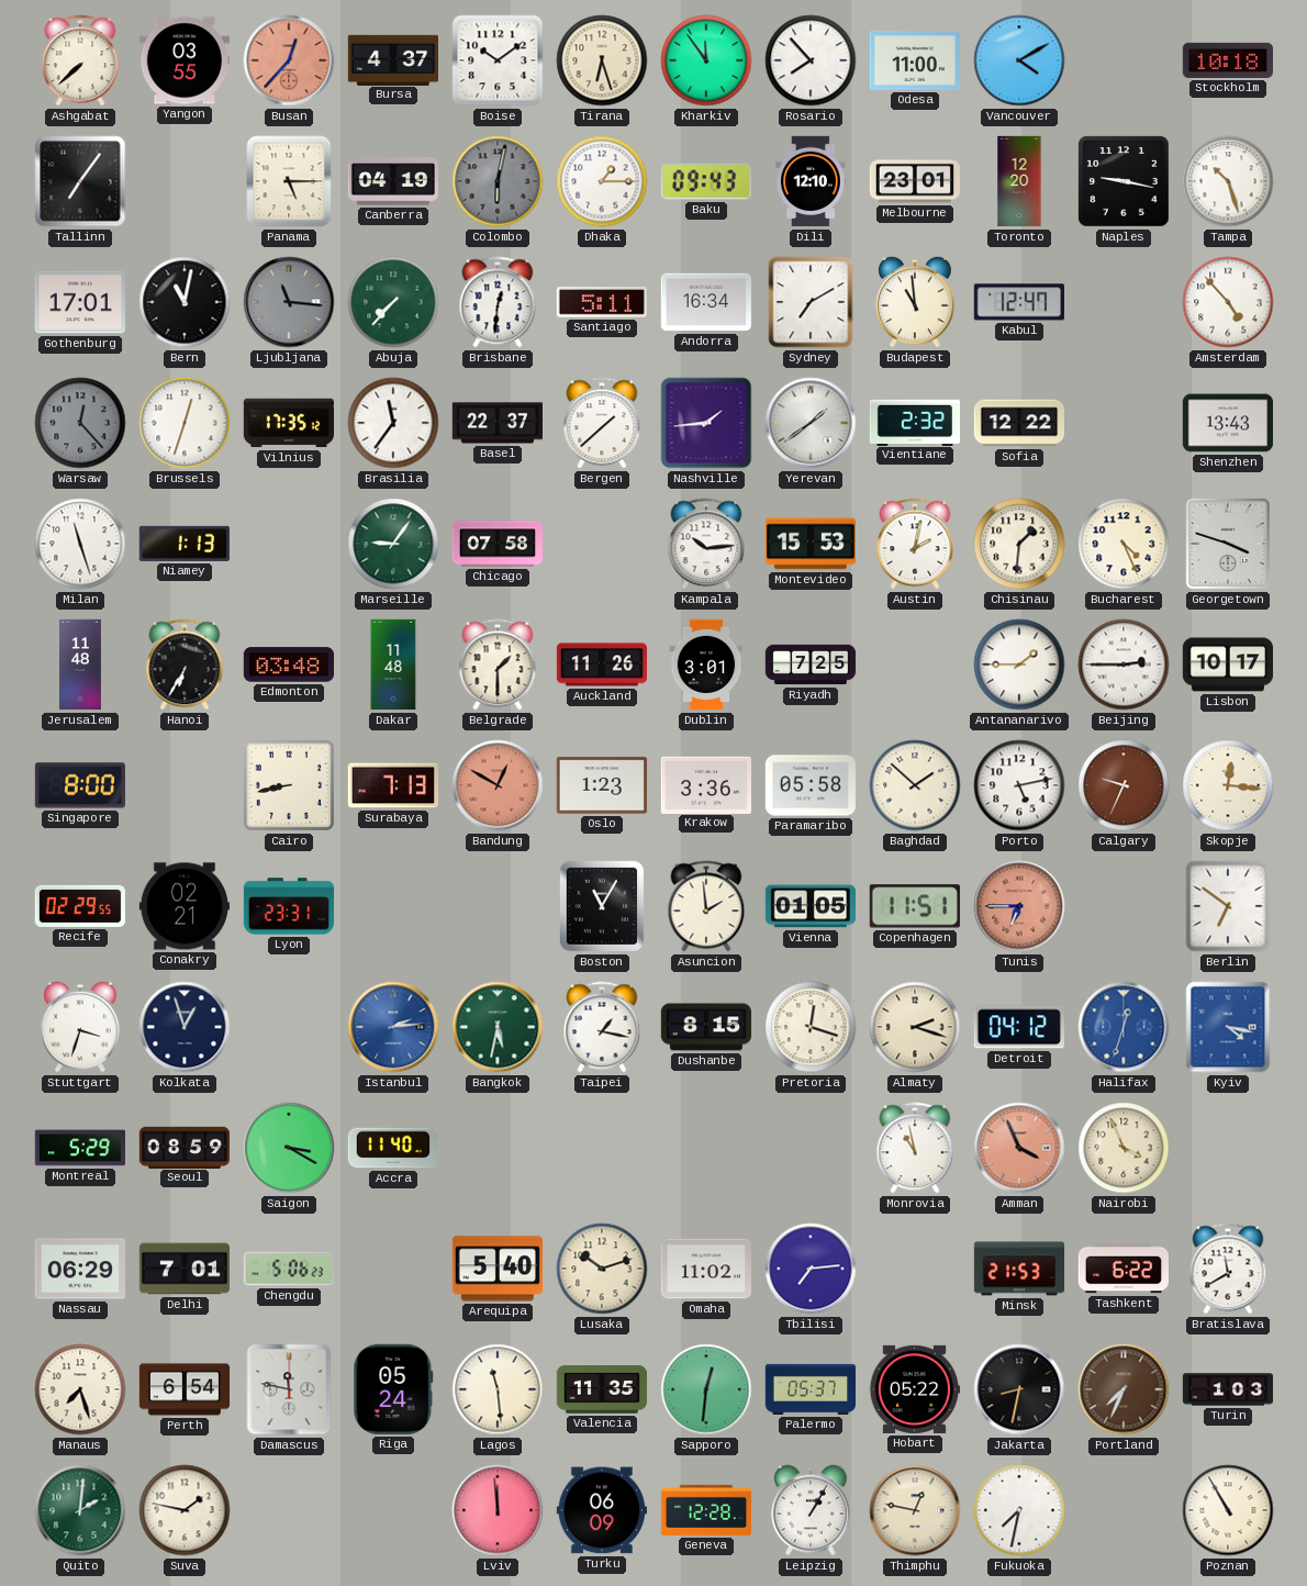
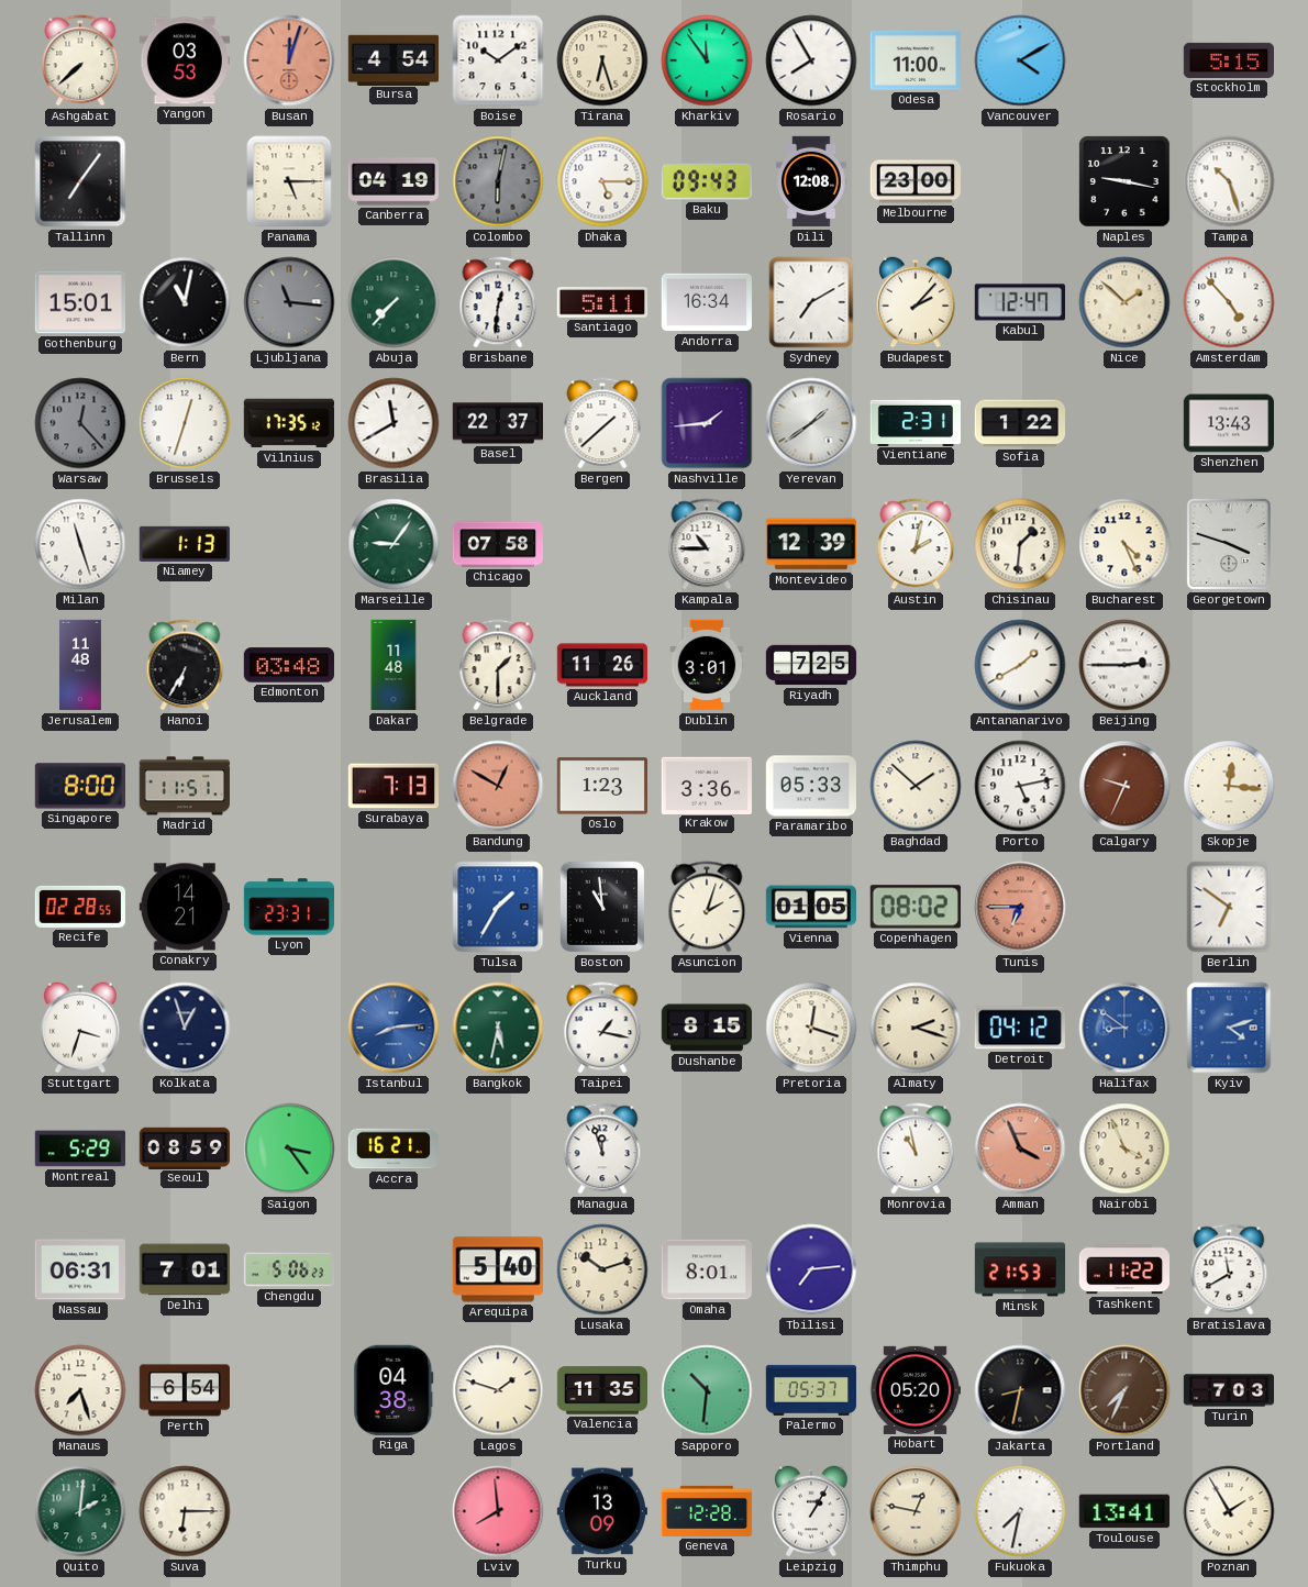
Yangon: 03:55 -> 03:53
Busan: 12:37 -> 12:03
Bursa: 4:37 -> 4:54
Rosario: 7:53 -> 7:55
Stockholm: 10:18 -> 5:15
Dhaka: 1:15 -> 5:15
Dili: 12:10 -> 12:08
Melbourne: 23:01 -> 23:00
Toronto: 12:20 -> none
Gothenburg: 17:01 -> 15:01
Budapest: 10:59 -> 2:07
Nice: none -> 1:52
Brasilia: 11:36 -> 11:40
Vientiane: 2:32 -> 2:31
Sofia: 12:22 -> 1:22
Kampala: 10:14 -> 10:45
Montevideo: 15:53 -> 12:39
Antananarivo: 1:45 -> 1:40
Lisbon: 10:17 -> none
Madrid: none -> 11:51
Cairo: 8:43 -> none
Paramaribo: 05:58 -> 05:33
Recife: 02:29 -> 02:28
Conakry: 02:21 -> 14:21
Tulsa: none -> 1:35
Boston: 11:05 -> 10:59
Asuncion: 1:59 -> 2:03
Copenhagen: 11:51 -> 08:02
Istanbul: 2:14 -> 8:14
Halifax: 12:33 -> 8:51
Kyiv: 4:17 -> 4:12
Saigon: 3:20 -> 3:24
Accra: 11:40 -> 16:21
Managua: none -> 11:57
Nassau: 06:29 -> 06:31
Omaha: 11:02 -> 8:01
Tashkent: 6:22 -> 11:22
Damascus: 11:47 -> none
Riga: 05:24 -> 04:38
Lagos: 11:29 -> 1:48
Sapporo: 12:31 -> 10:31
Hobart: 05:22 -> 05:20
Turin: 1:03 -> 7:03
Suva: 1:47 -> 6:15
Lviv: 11:59 -> 7:59
Turku: 06:09 -> 13:09
Toulouse: none -> 13:41
Poznan: 10:55 -> 1:55
